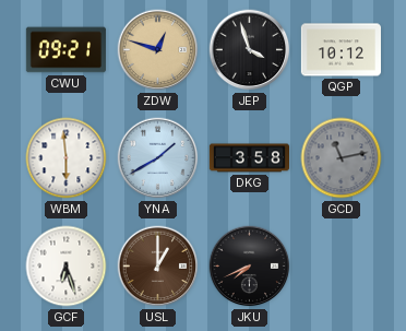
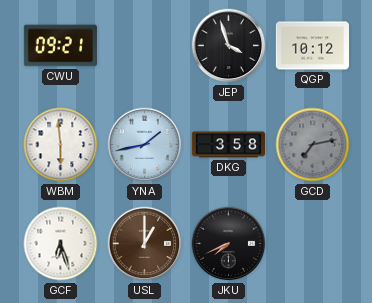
ZDW: 12:48 -> none
YNA: 1:40 -> 1:43
GCD: 11:13 -> 7:13
